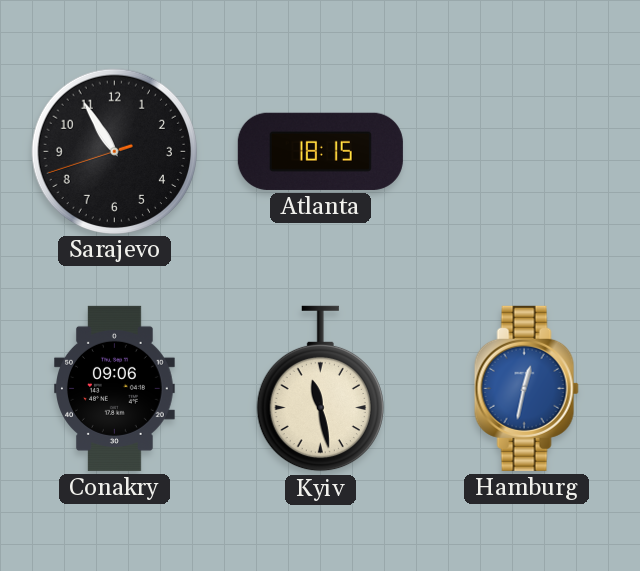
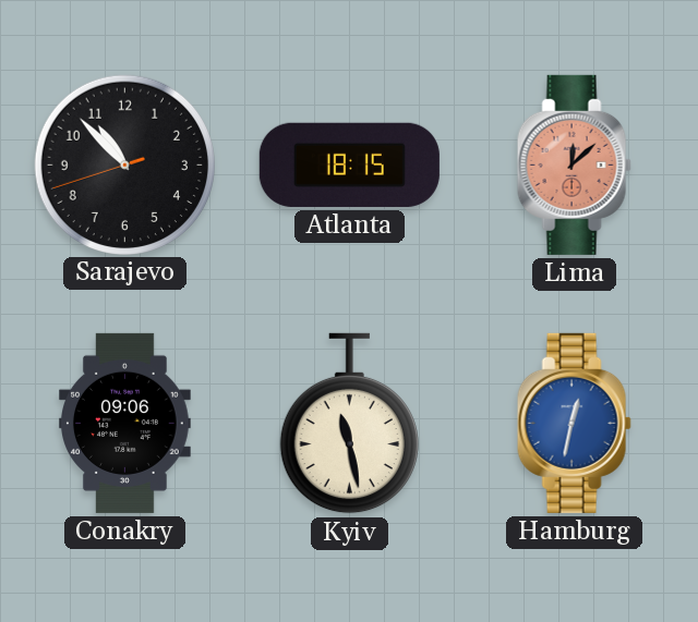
Sarajevo: 10:54 -> 10:52
Lima: none -> 12:08
